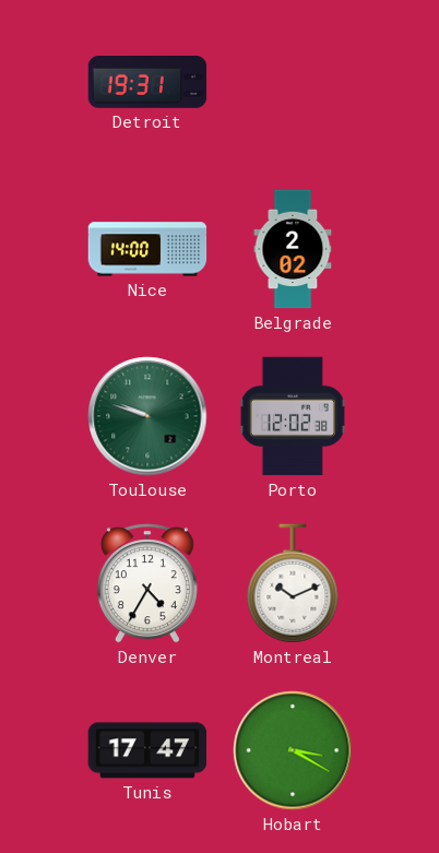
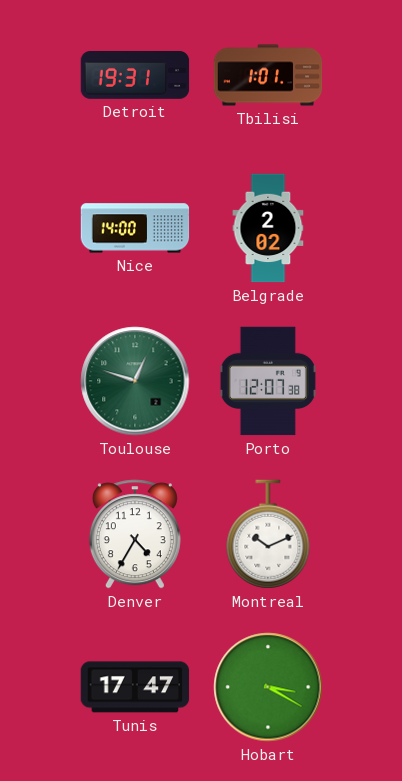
Tbilisi: none -> 1:01
Toulouse: 9:48 -> 12:48
Porto: 12:02 -> 12:07
